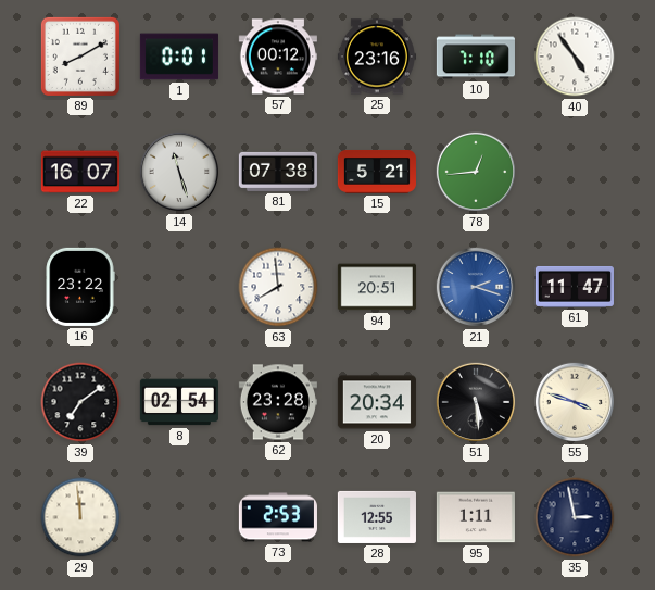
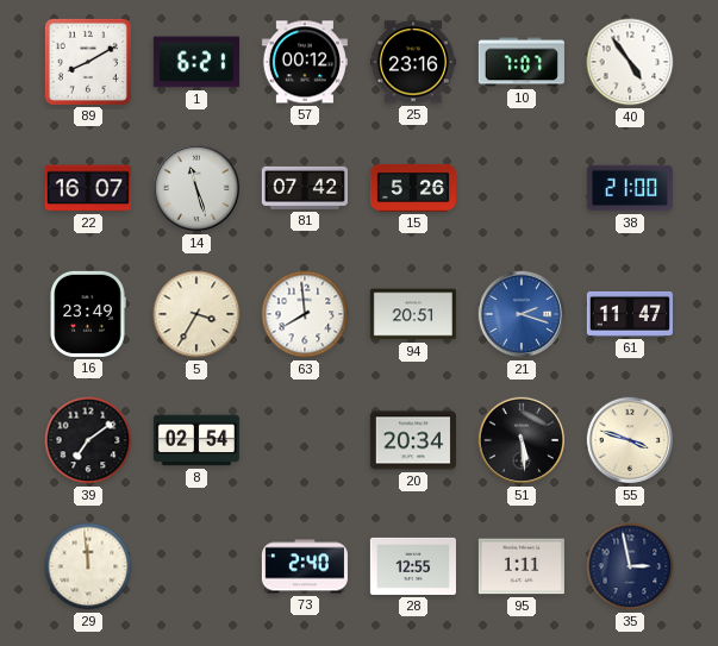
1: 0:01 -> 6:21
10: 7:10 -> 7:07
81: 07:38 -> 07:42
15: 5:21 -> 5:26
78: 12:44 -> none
38: none -> 21:00
16: 23:22 -> 23:49
5: none -> 3:35
62: 23:28 -> none
73: 2:53 -> 2:40
